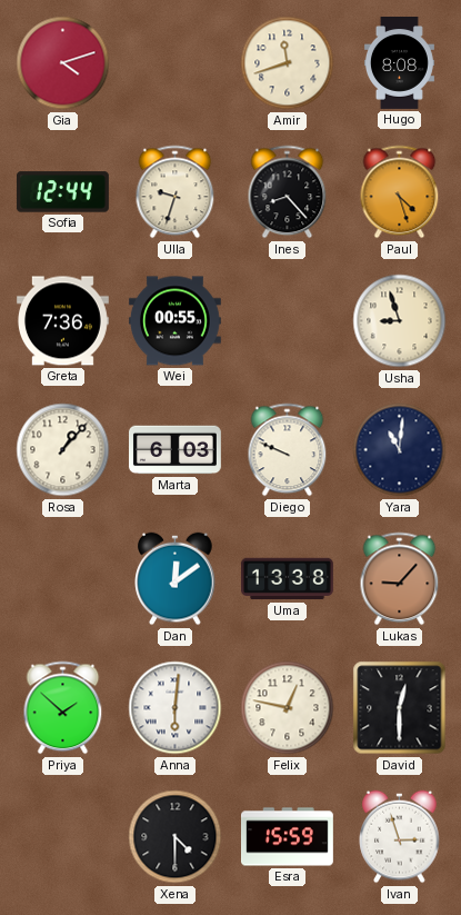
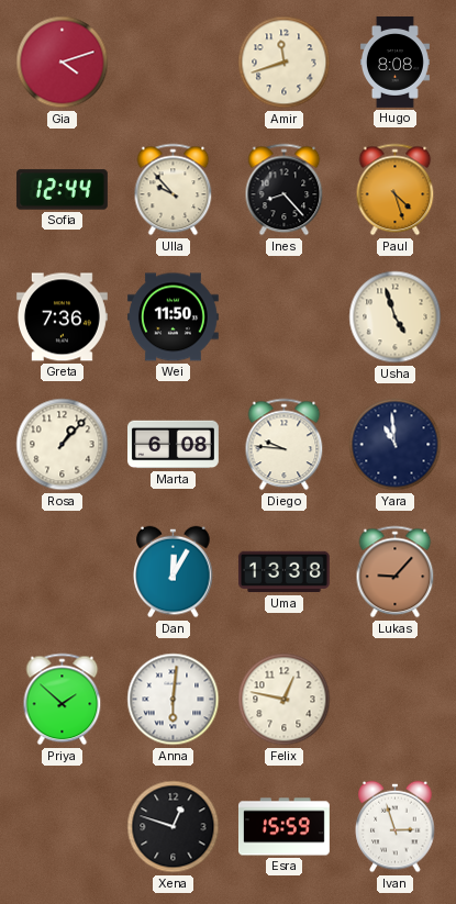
Ulla: 9:33 -> 9:53
Wei: 00:55 -> 11:50
Usha: 8:57 -> 4:57
Marta: 6:03 -> 6:08
Diego: 9:49 -> 9:46
Yara: 11:01 -> 10:59
Dan: 12:09 -> 12:05
David: 12:30 -> none
Xena: 4:30 -> 12:48
